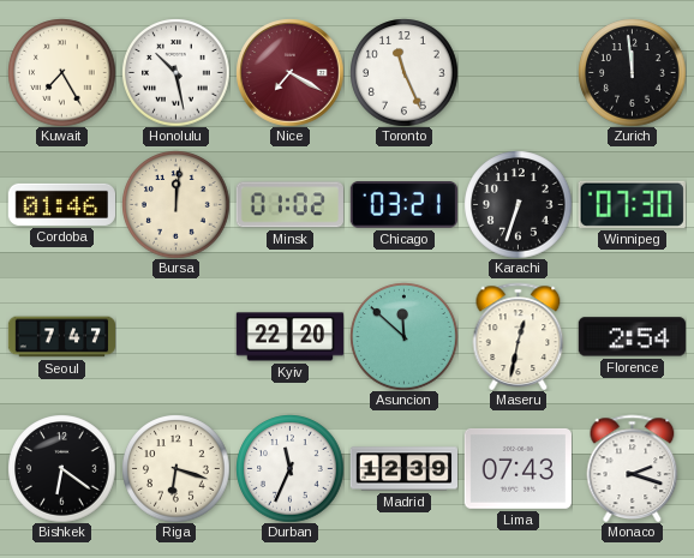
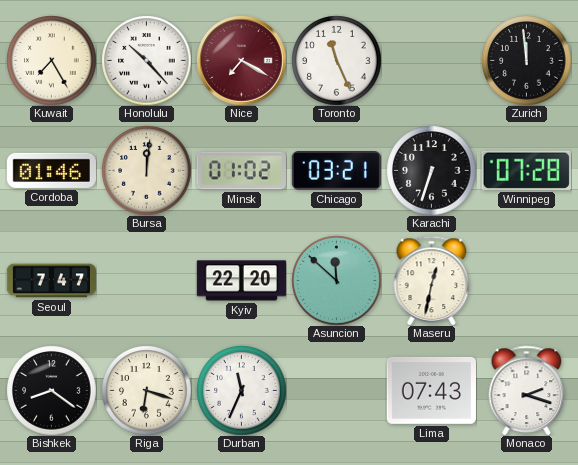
Honolulu: 10:28 -> 10:23
Winnipeg: 07:30 -> 07:28
Florence: 2:54 -> none
Bishkek: 6:21 -> 8:21
Madrid: 12:39 -> none
